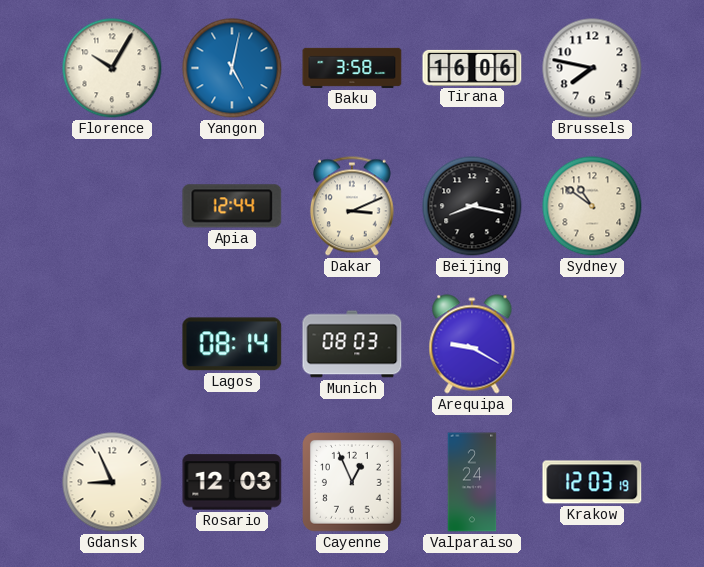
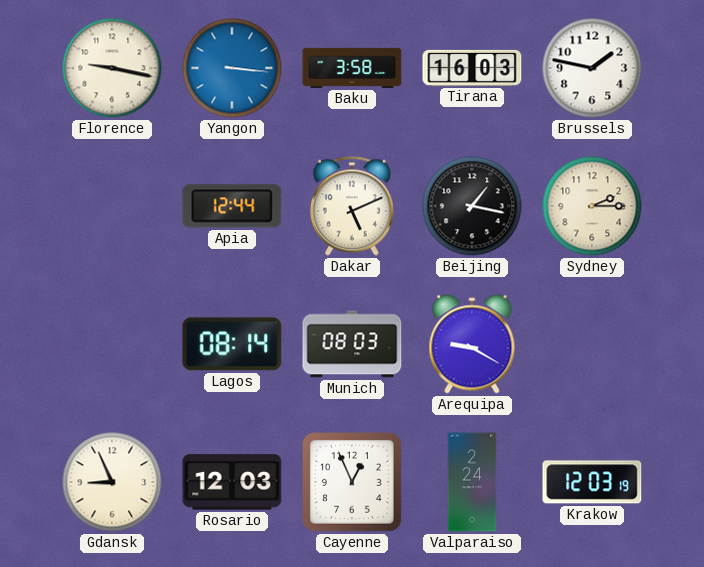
Florence: 10:05 -> 9:17
Yangon: 5:02 -> 3:16
Tirana: 16:06 -> 16:03
Brussels: 7:47 -> 1:47
Dakar: 3:11 -> 5:11
Beijing: 8:17 -> 1:17
Sydney: 10:51 -> 2:15
